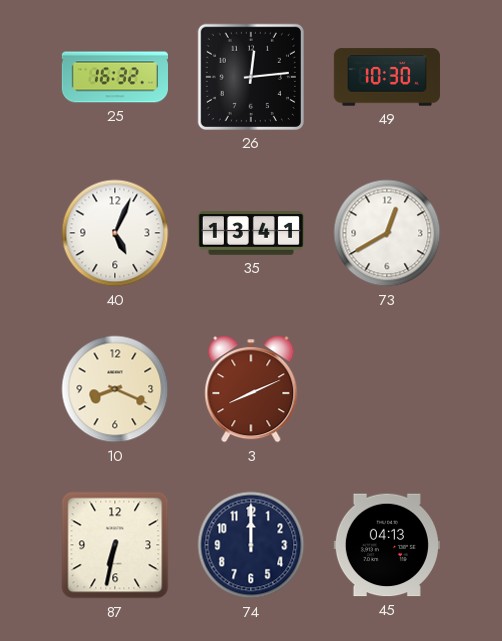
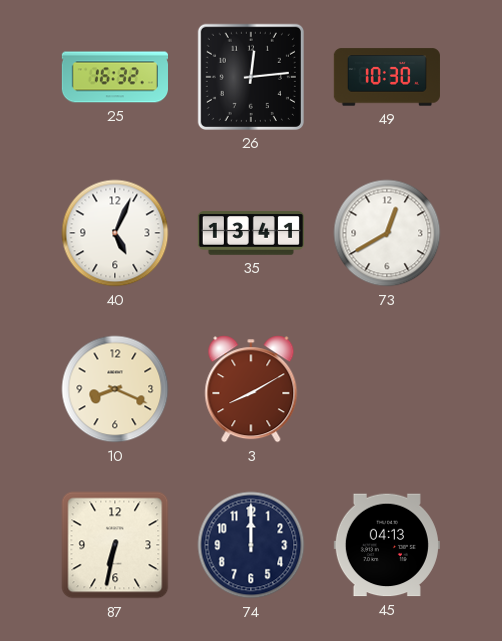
3: 8:11 -> 8:10
